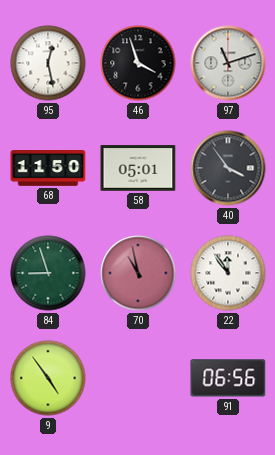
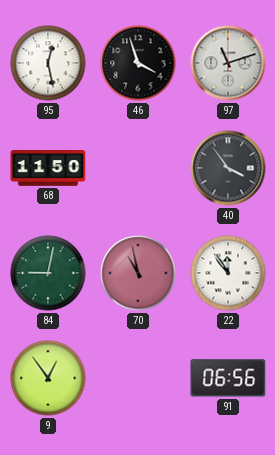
58: 05:01 -> none
84: 8:57 -> 9:02
9: 4:54 -> 12:54
